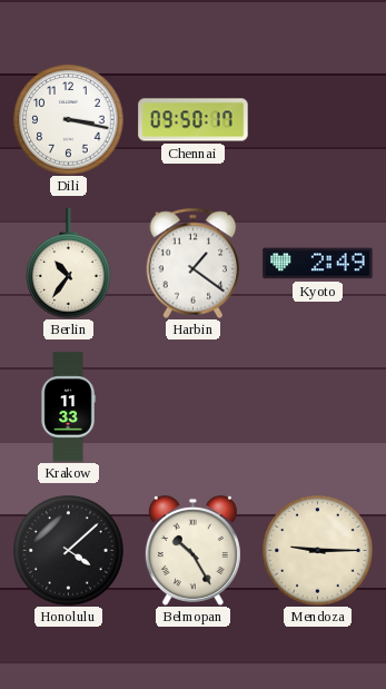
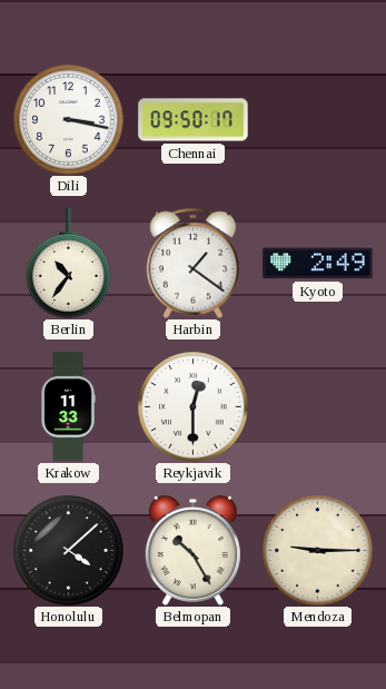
Reykjavik: none -> 12:30
